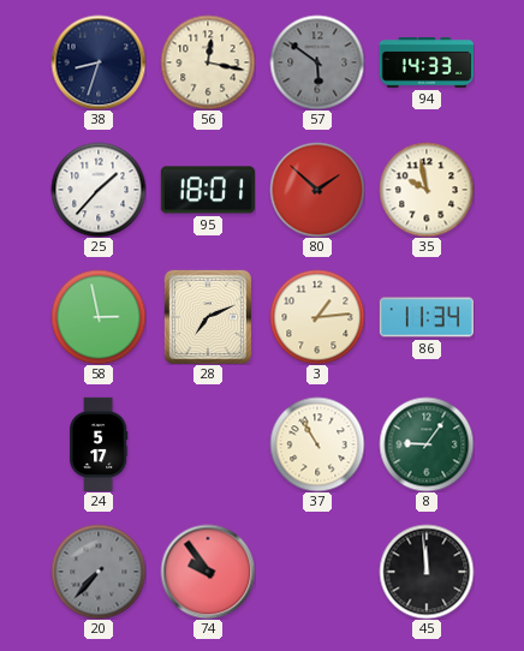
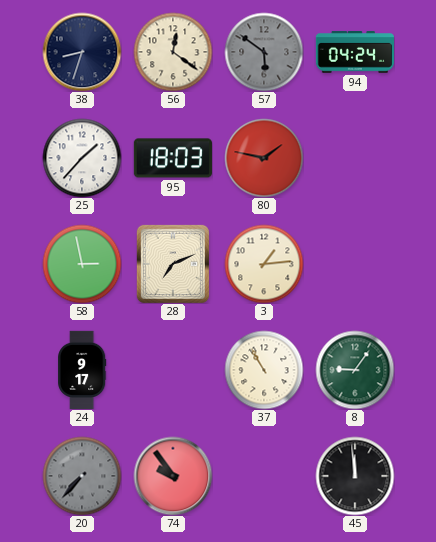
56: 12:17 -> 12:21
94: 14:33 -> 04:24
95: 18:01 -> 18:03
80: 1:52 -> 1:47
35: 9:58 -> none
86: 11:34 -> none
24: 5:17 -> 9:17
